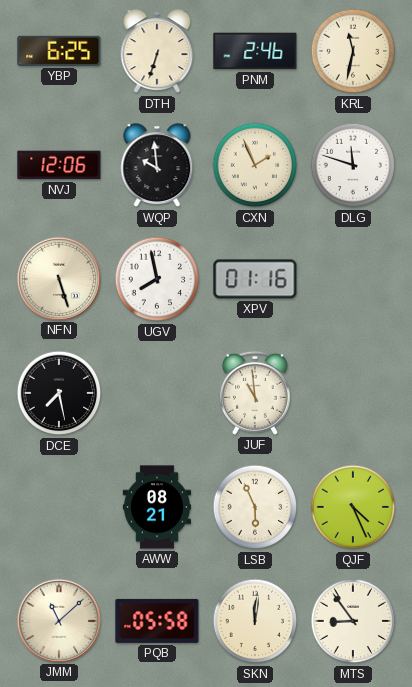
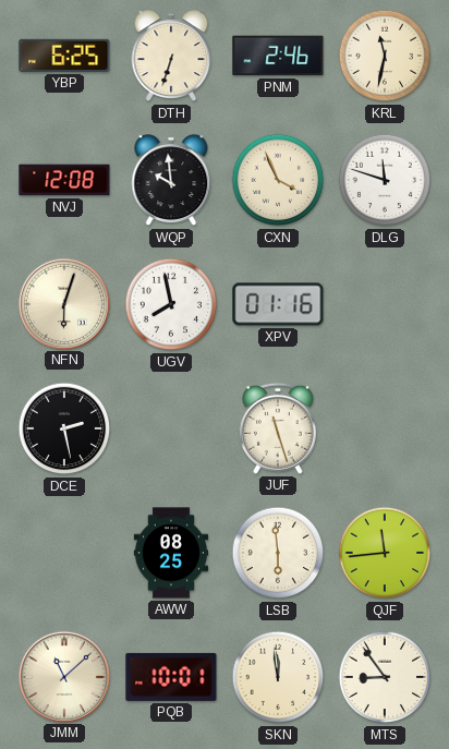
NVJ: 12:06 -> 12:08
CXN: 1:56 -> 3:56
NFN: 5:27 -> 6:03
DCE: 7:28 -> 2:28
JUF: 10:59 -> 11:27
AWW: 08:21 -> 08:25
LSB: 5:56 -> 5:59
QJF: 4:26 -> 11:44
PQB: 05:58 -> 10:01
SKN: 12:01 -> 11:59
